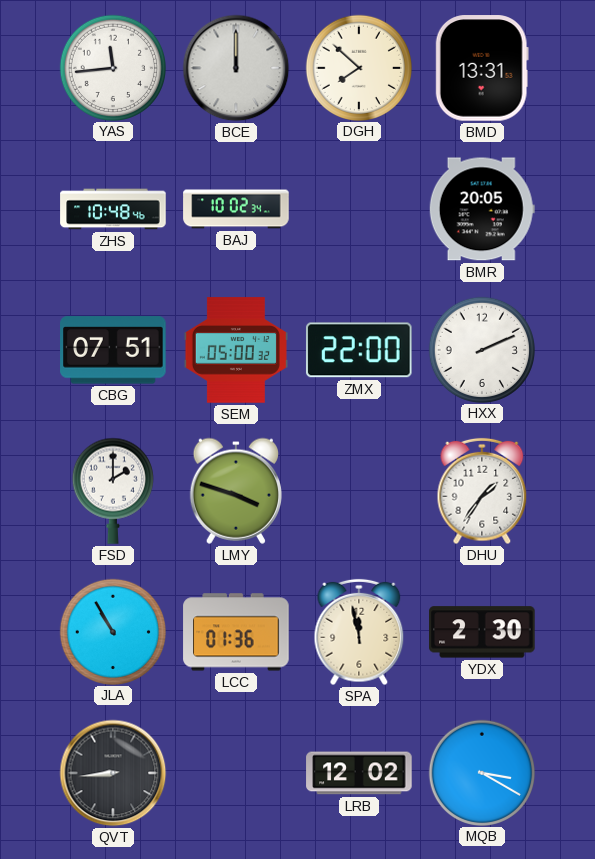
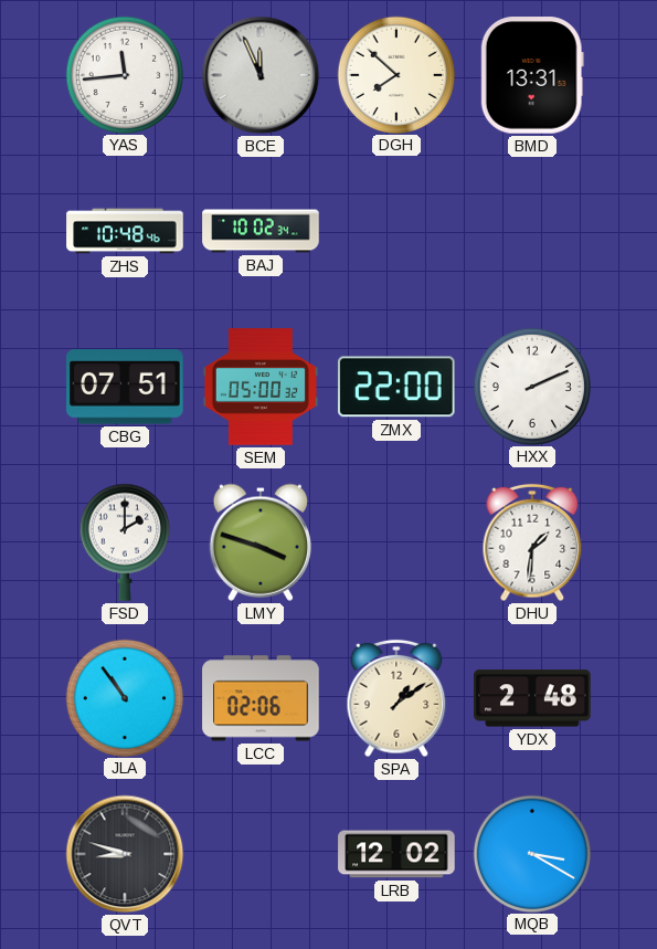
BCE: 12:00 -> 11:56
BMR: 20:05 -> none
DHU: 1:36 -> 1:31
JLA: 10:55 -> 10:54
LCC: 01:36 -> 02:06
SPA: 11:58 -> 1:09
YDX: 2:30 -> 2:48
QVT: 8:44 -> 8:48
